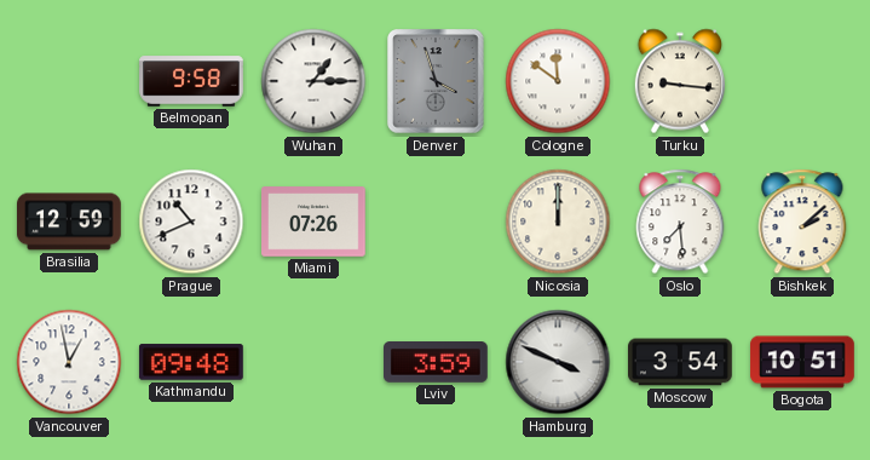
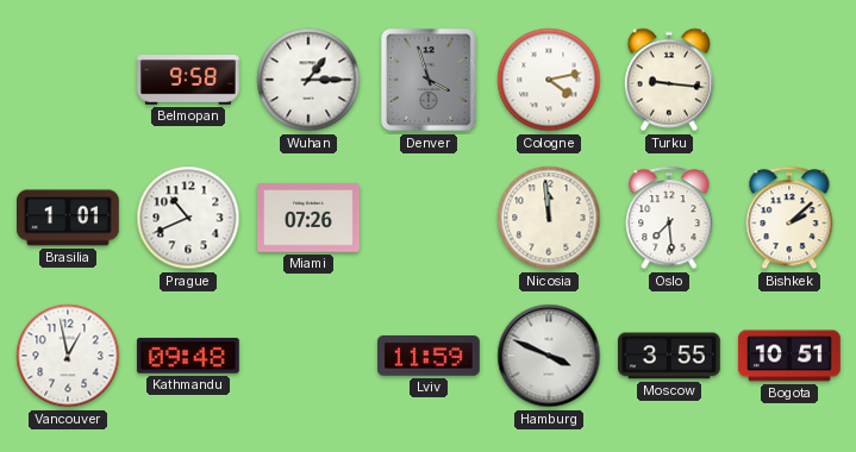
Cologne: 11:51 -> 4:13
Brasilia: 12:59 -> 1:01
Nicosia: 12:00 -> 11:59
Lviv: 3:59 -> 11:59
Moscow: 3:54 -> 3:55
